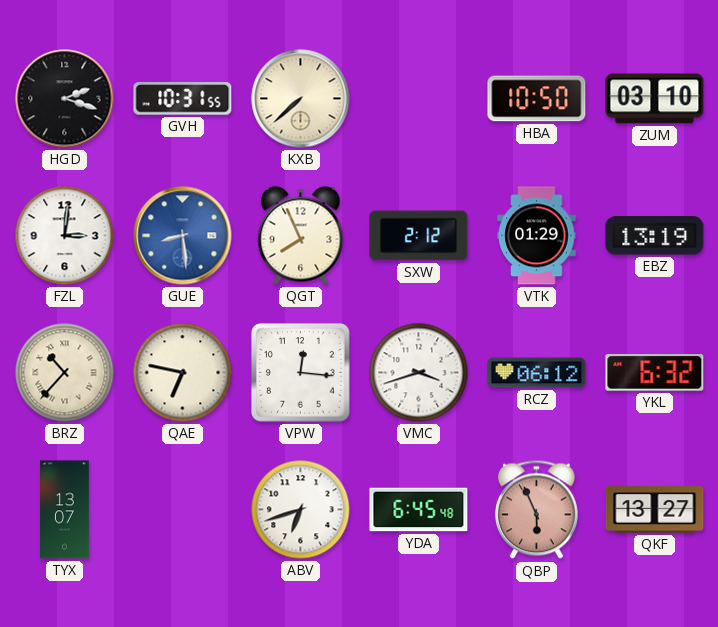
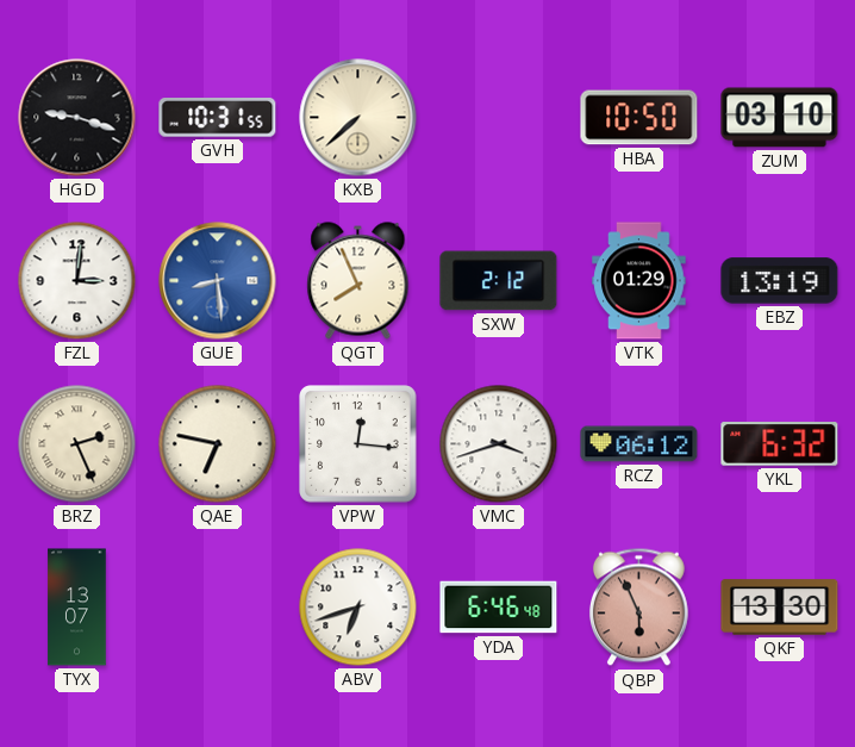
HGD: 2:18 -> 9:18
BRZ: 10:37 -> 2:26
YDA: 6:45 -> 6:46
QKF: 13:27 -> 13:30
